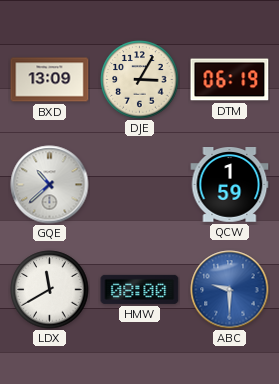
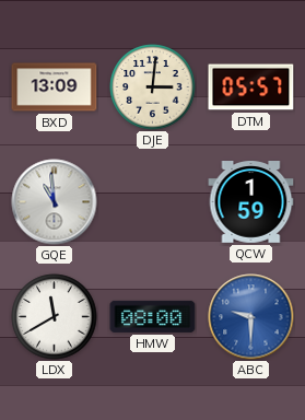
DJE: 3:05 -> 3:01
DTM: 06:19 -> 05:57
GQE: 10:38 -> 10:59
